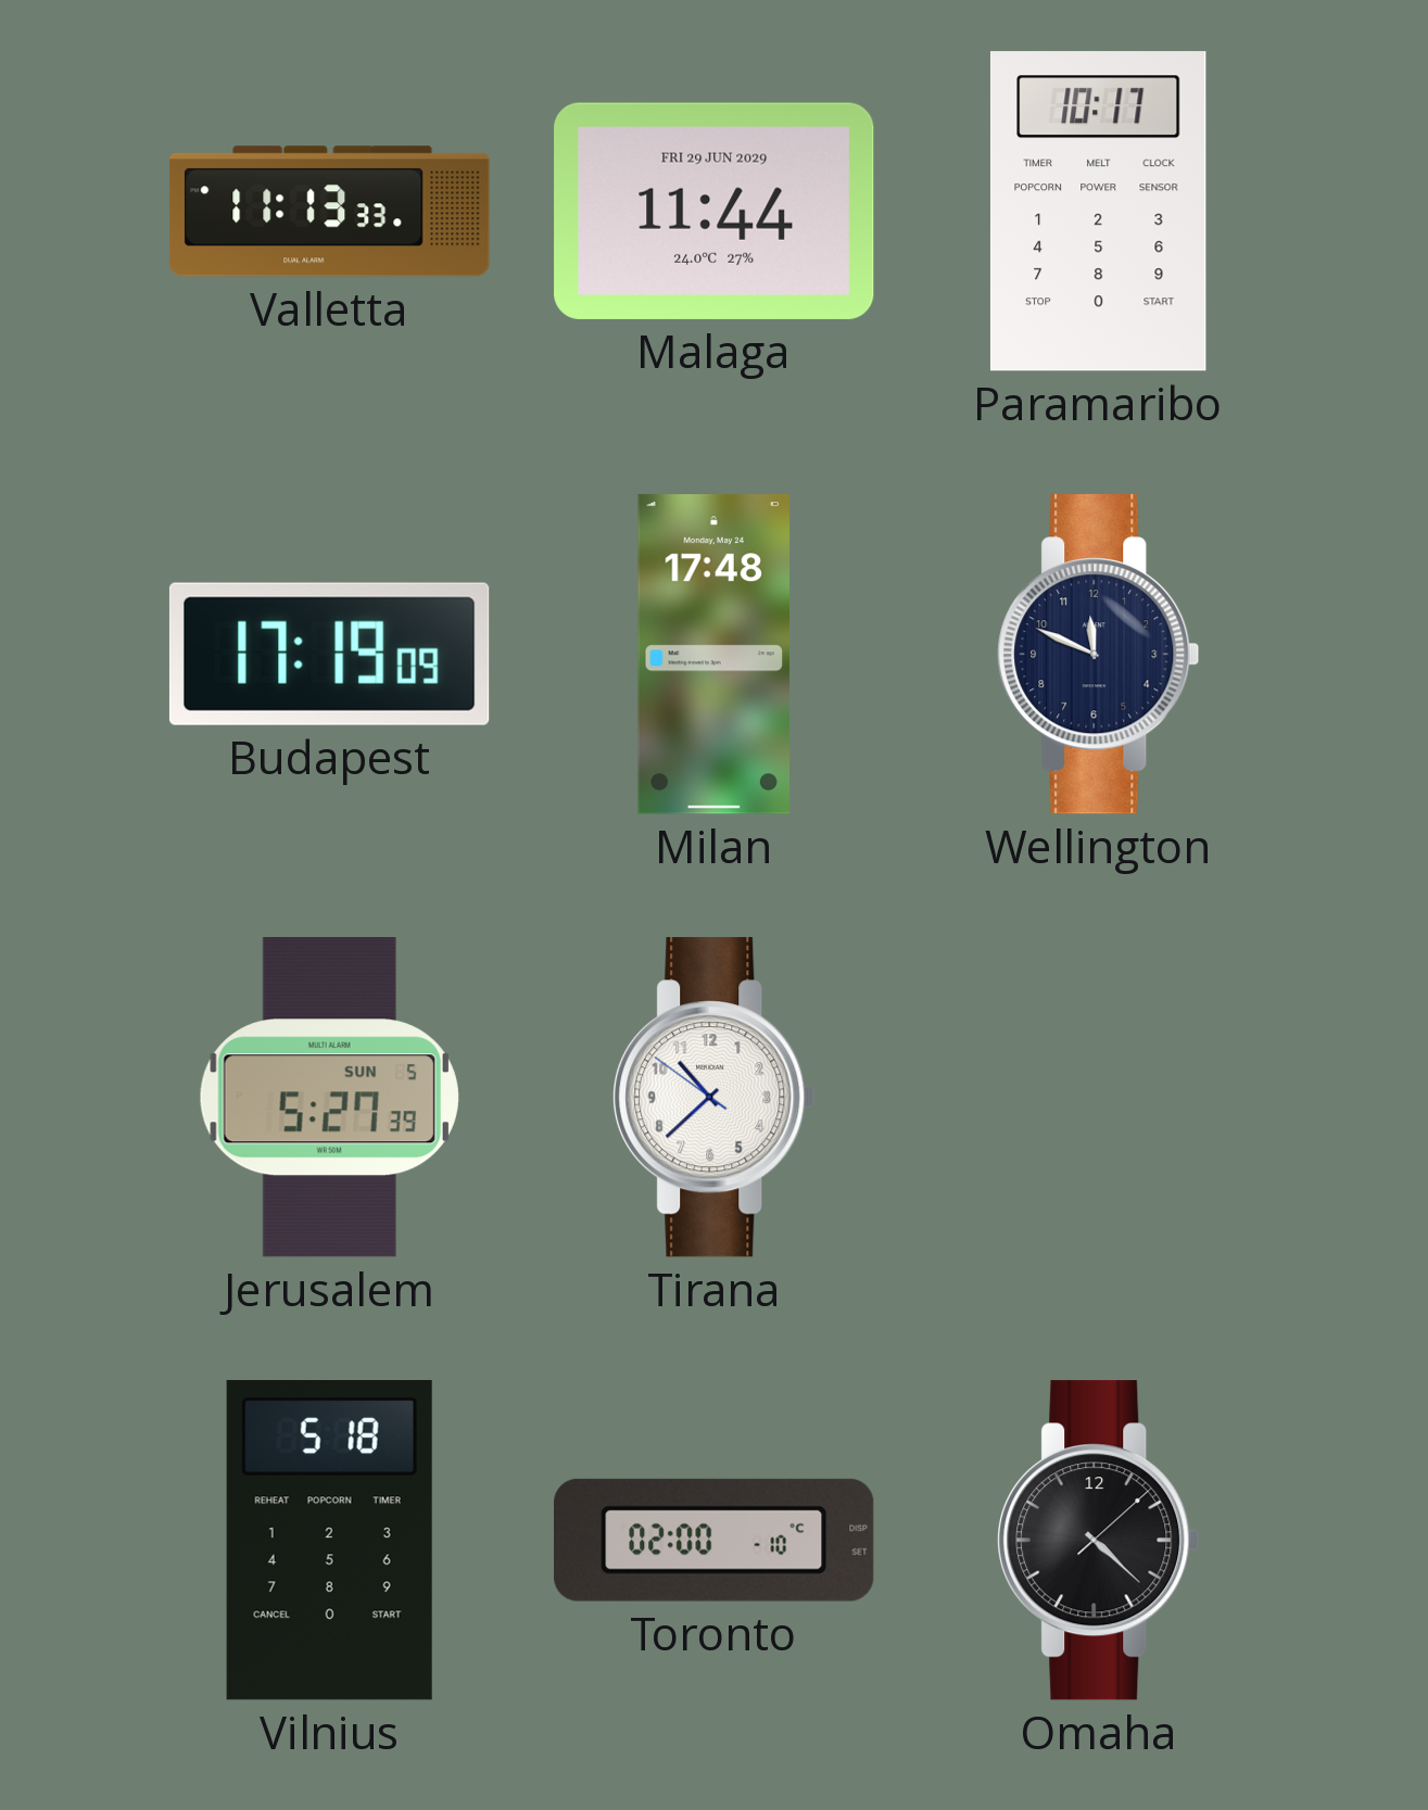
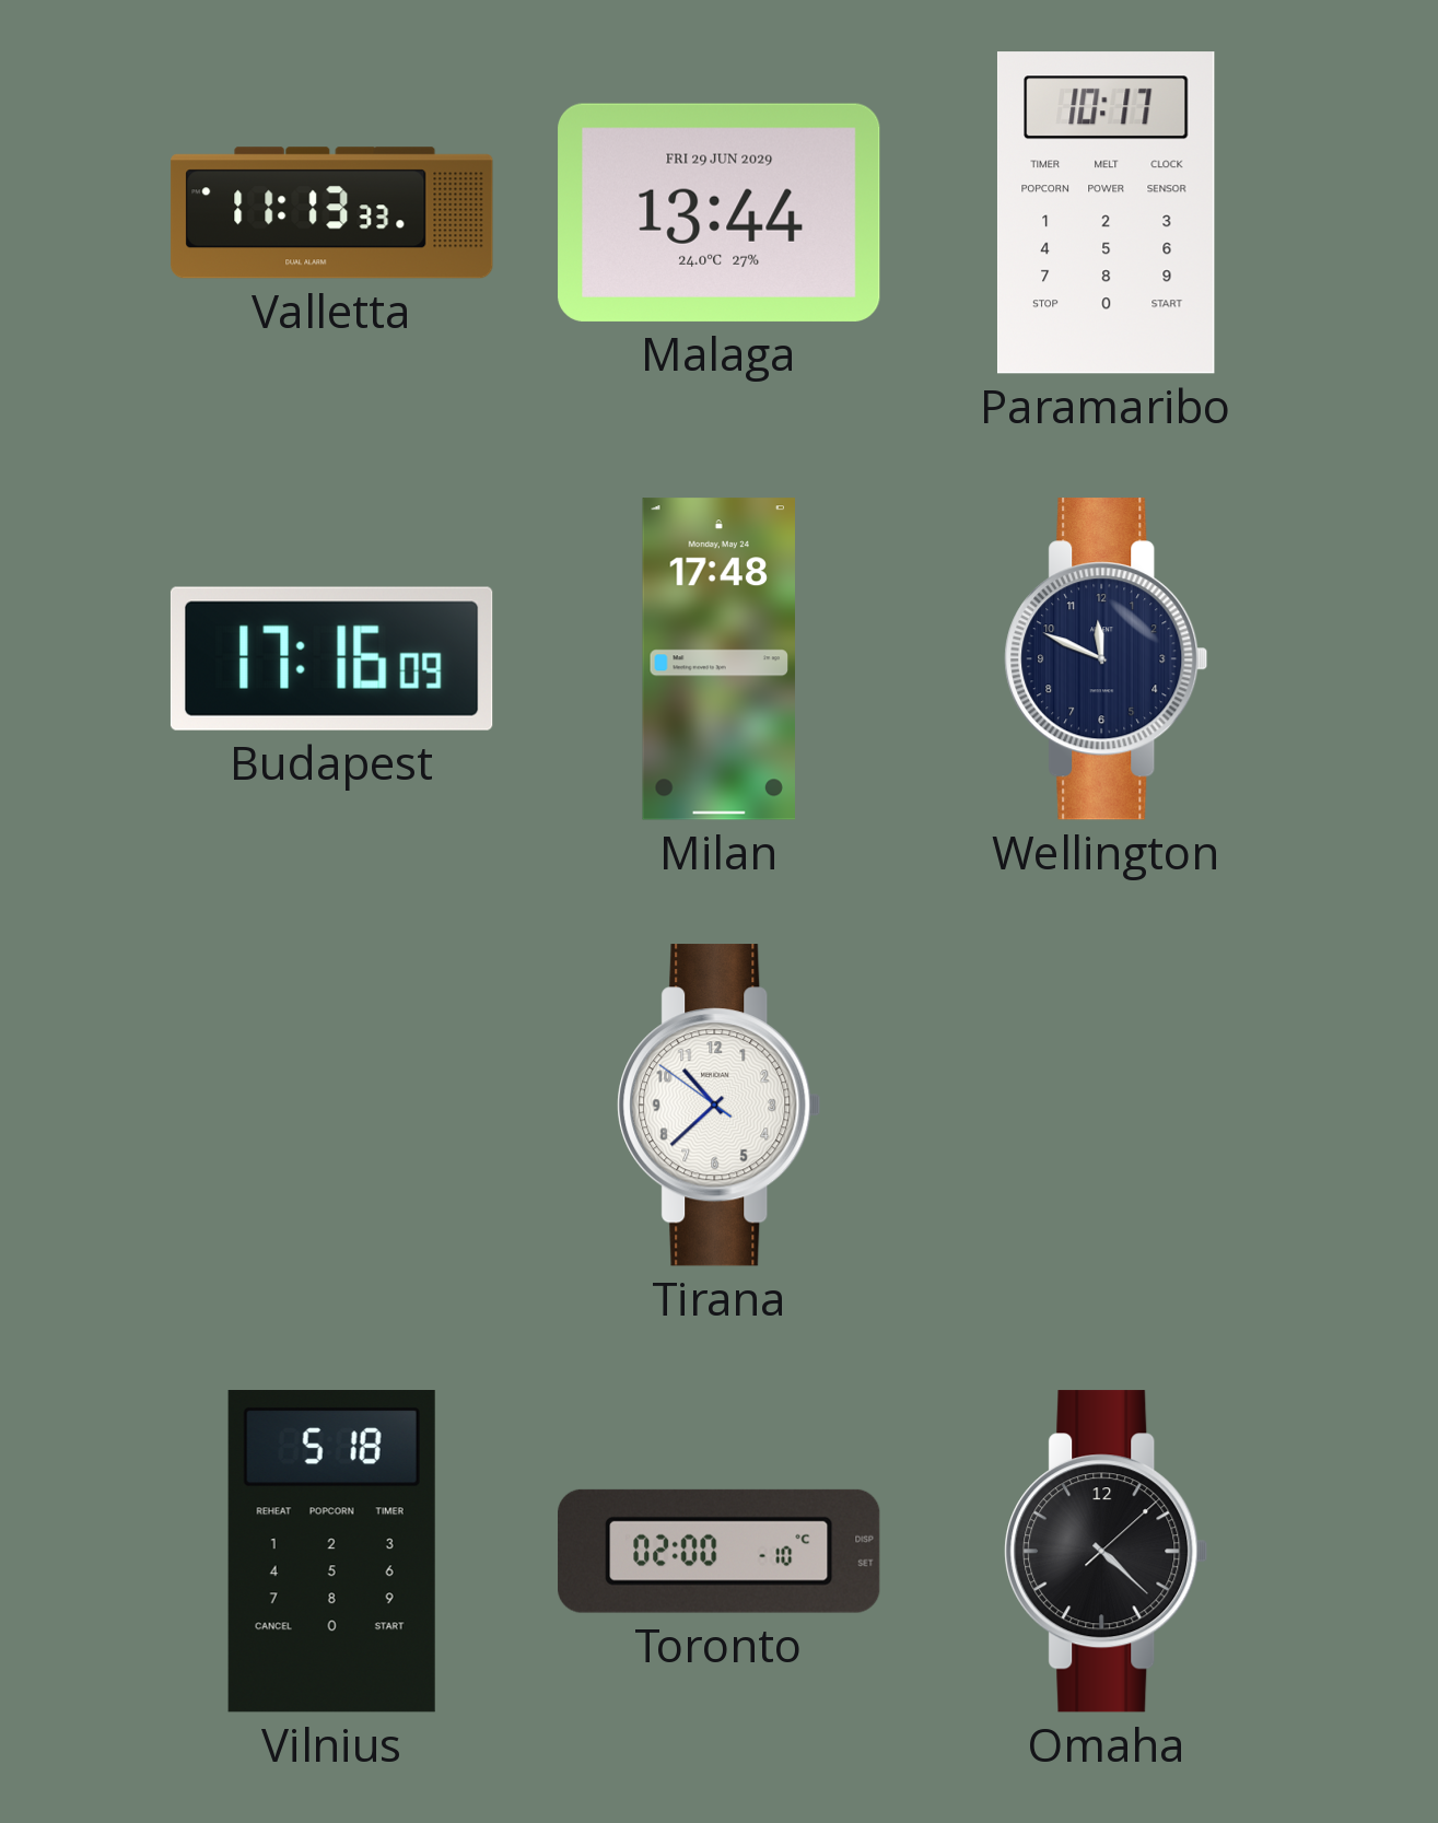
Malaga: 11:44 -> 13:44
Budapest: 17:19 -> 17:16
Jerusalem: 5:27 -> none
